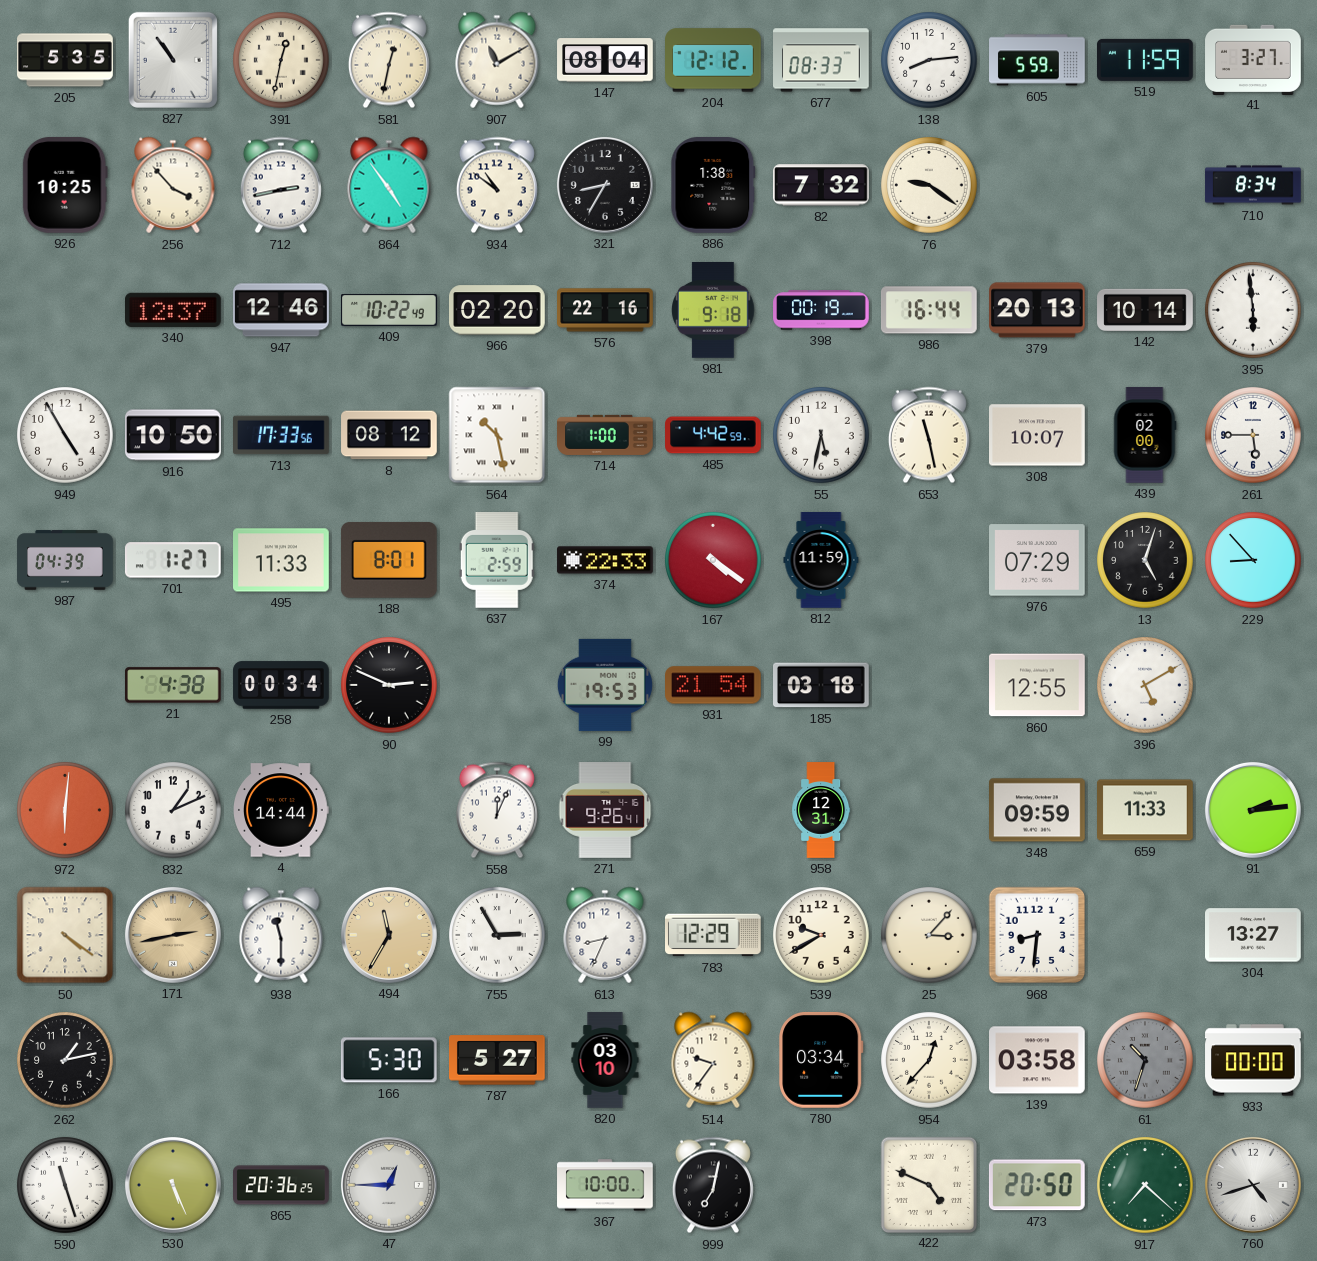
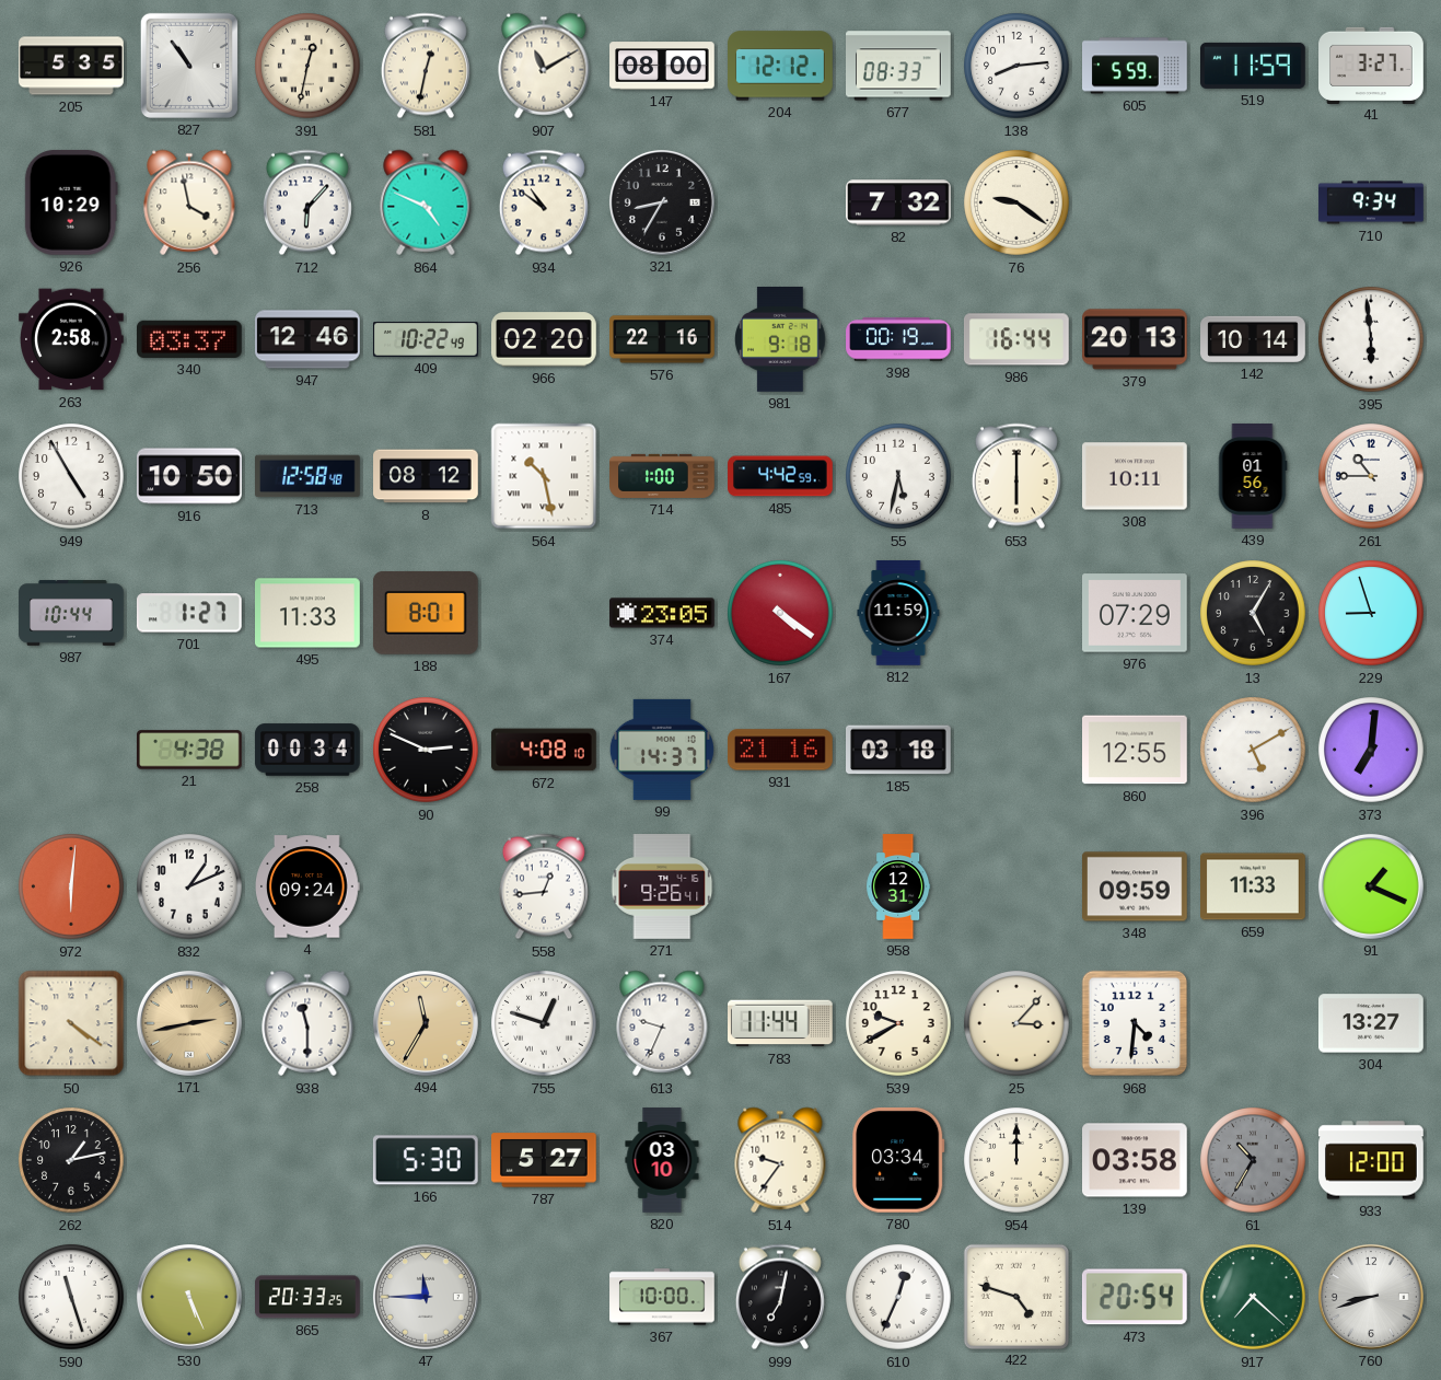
147: 08:04 -> 08:00
926: 10:25 -> 10:29
256: 3:53 -> 3:58
712: 2:43 -> 6:07
864: 4:54 -> 4:49
886: 1:38 -> none
710: 8:34 -> 9:34
263: none -> 2:58
340: 12:37 -> 03:37
713: 17:33 -> 12:58
653: 11:28 -> 6:00
308: 10:07 -> 10:11
439: 02:00 -> 01:56
261: 5:45 -> 10:45
987: 04:39 -> 10:44
637: 2:59 -> none
374: 22:33 -> 23:05
13: 5:03 -> 5:05
229: 8:53 -> 8:57
672: none -> 4:08
99: 19:53 -> 14:37
931: 21:54 -> 21:16
373: none -> 7:01
4: 14:44 -> 09:24
558: 12:04 -> 12:44
91: 2:14 -> 1:19
755: 2:55 -> 12:48
613: 8:34 -> 9:34
783: 12:29 -> 11:44
968: 8:31 -> 4:31
954: 12:37 -> 12:00
61: 10:33 -> 10:35
933: 00:00 -> 12:00
865: 20:36 -> 20:33
47: 12:45 -> 11:45
610: none -> 12:34
422: 4:49 -> 4:48
473: 20:50 -> 20:54
760: 4:42 -> 8:42
